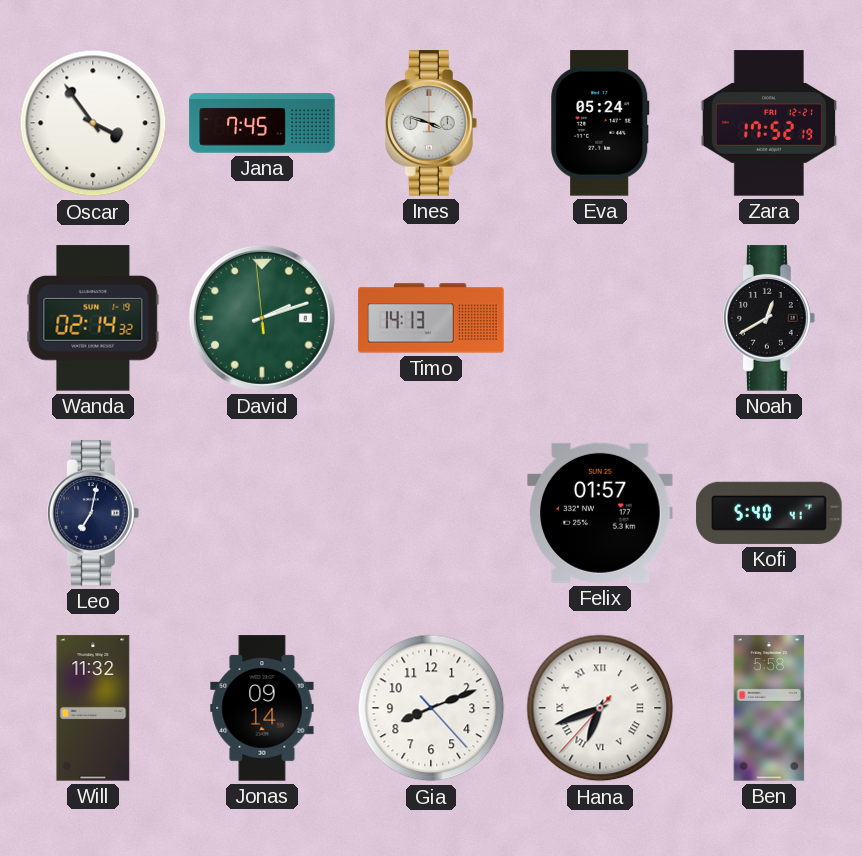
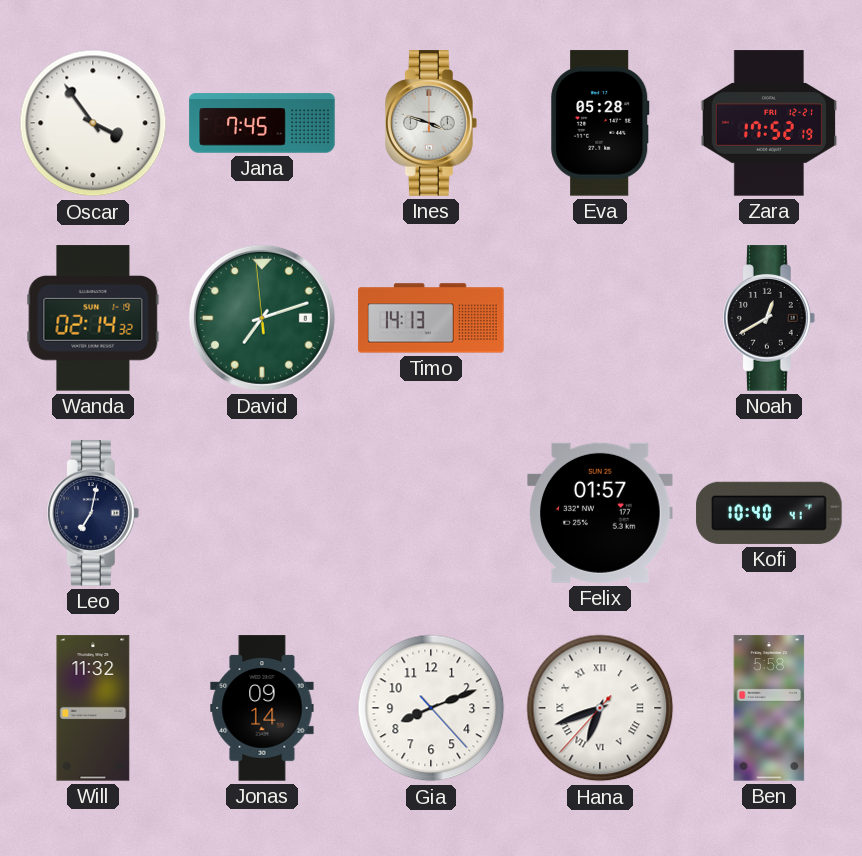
Eva: 05:24 -> 05:28
David: 2:11 -> 7:11
Kofi: 5:40 -> 10:40
